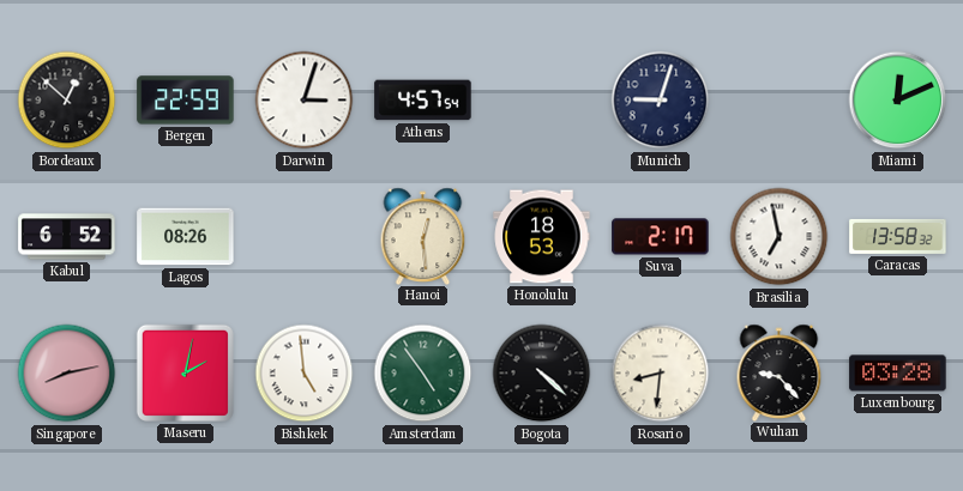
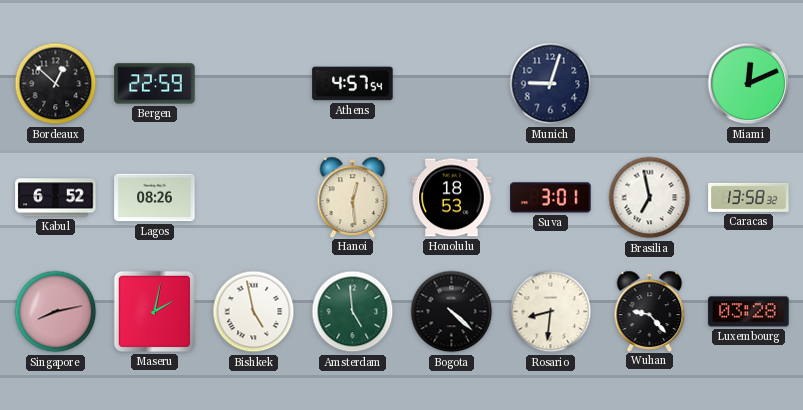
Darwin: 3:03 -> none
Suva: 2:17 -> 3:01
Bishkek: 4:59 -> 4:58
Amsterdam: 4:54 -> 4:59
